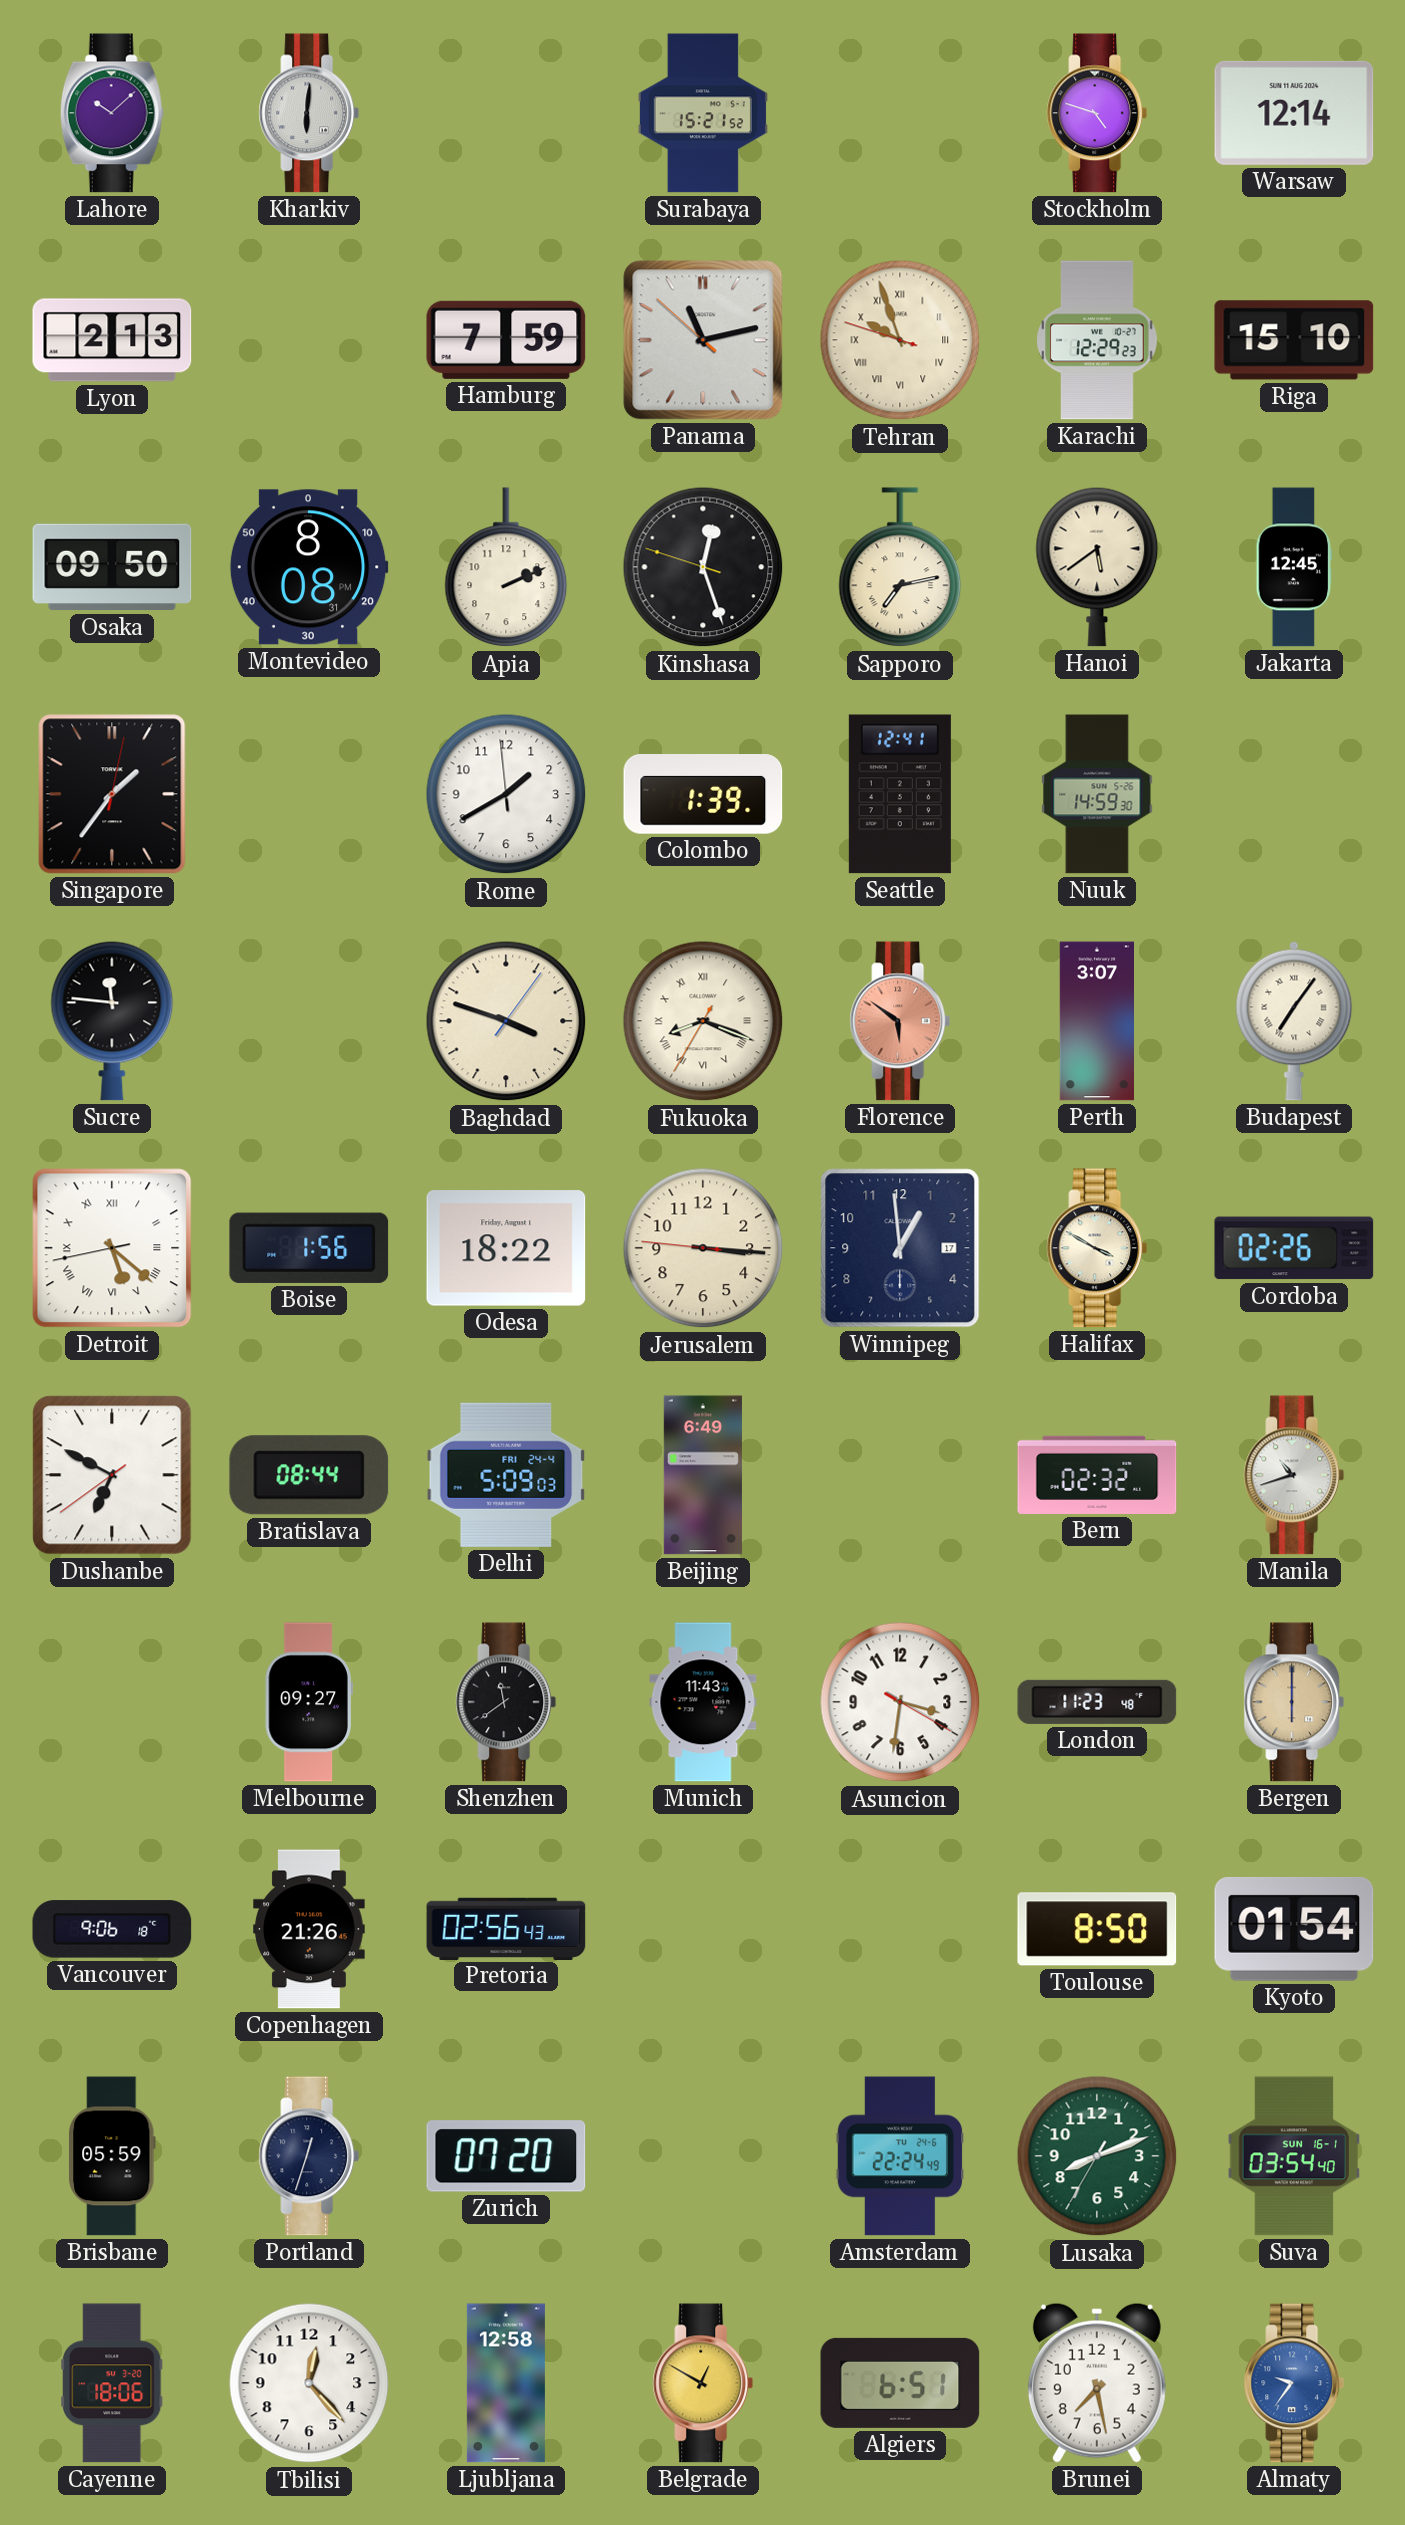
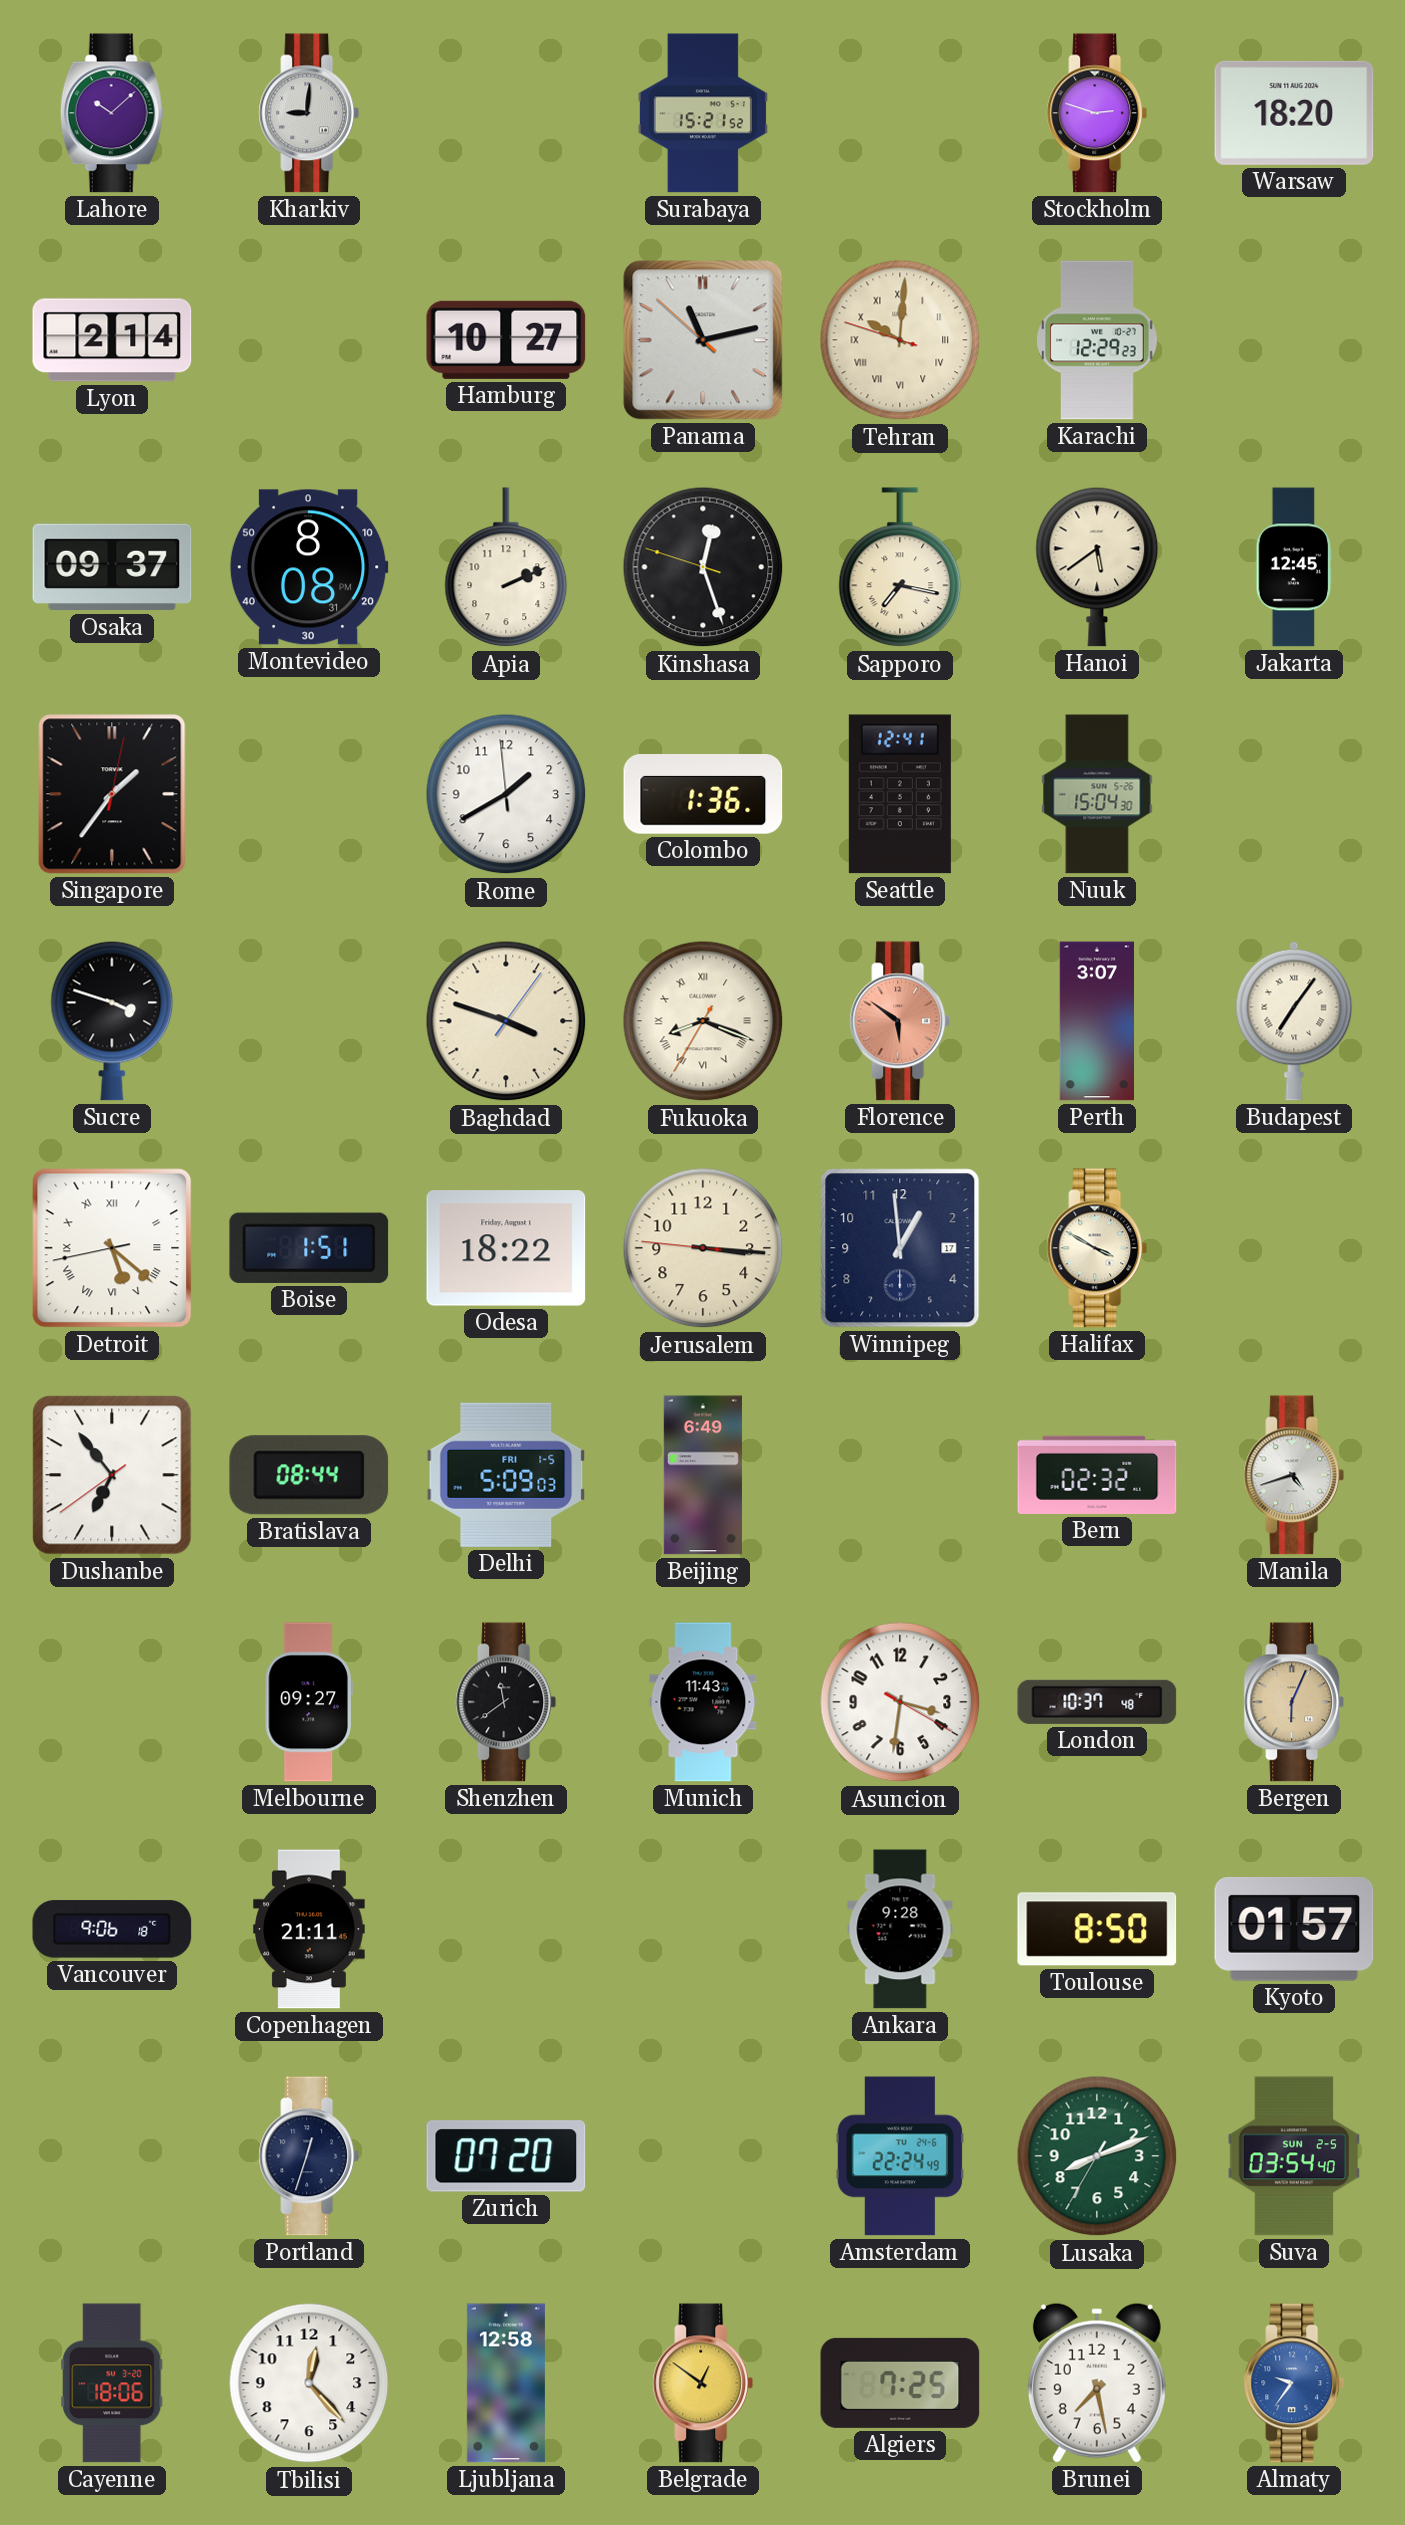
Kharkiv: 6:01 -> 9:01
Stockholm: 4:48 -> 2:48
Warsaw: 12:14 -> 18:20
Lyon: 2:13 -> 2:14
Hamburg: 7:59 -> 10:27
Tehran: 9:56 -> 10:00
Riga: 15:10 -> none
Osaka: 09:50 -> 09:37
Sapporo: 7:13 -> 7:17
Colombo: 1:39 -> 1:36
Nuuk: 14:59 -> 15:04
Sucre: 11:46 -> 3:48
Boise: 1:56 -> 1:51
Cordoba: 02:26 -> none
Dushanbe: 6:49 -> 6:53
Delhi date: FRI 24-4 -> FRI 1-5
Manila: 10:42 -> 4:42
London: 11:23 -> 10:37
Bergen: 6:00 -> 6:04
Copenhagen: 21:26 -> 21:11
Pretoria: 02:56 -> none
Ankara: none -> 9:28
Kyoto: 01:54 -> 01:57
Brisbane: 05:59 -> none
Suva date: SUN 16-1 -> SUN 2-5
Belgrade: 12:50 -> 12:51
Algiers: 6:51 -> 7:25
